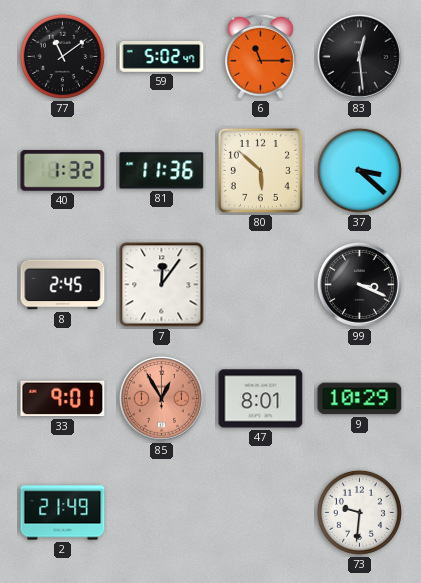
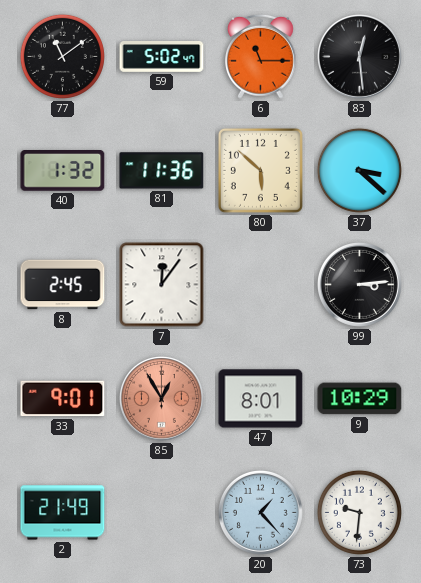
99: 3:19 -> 3:14
20: none -> 1:23
